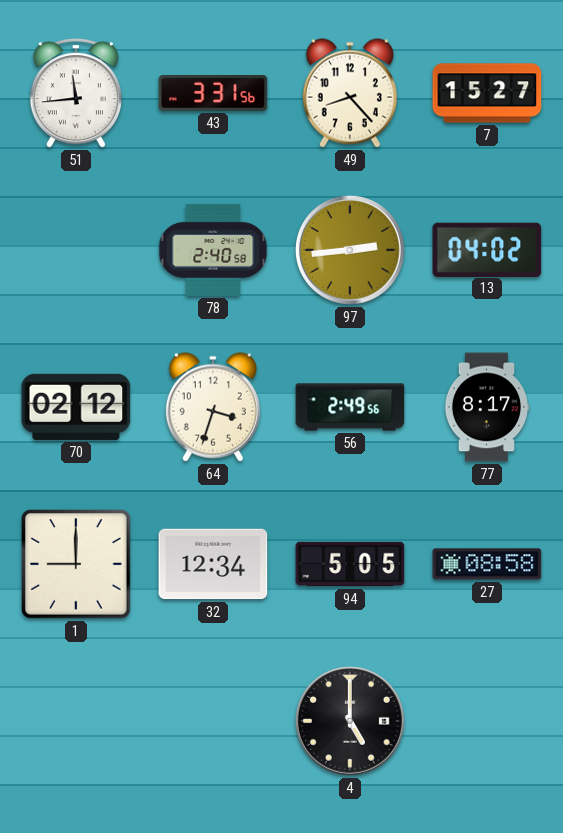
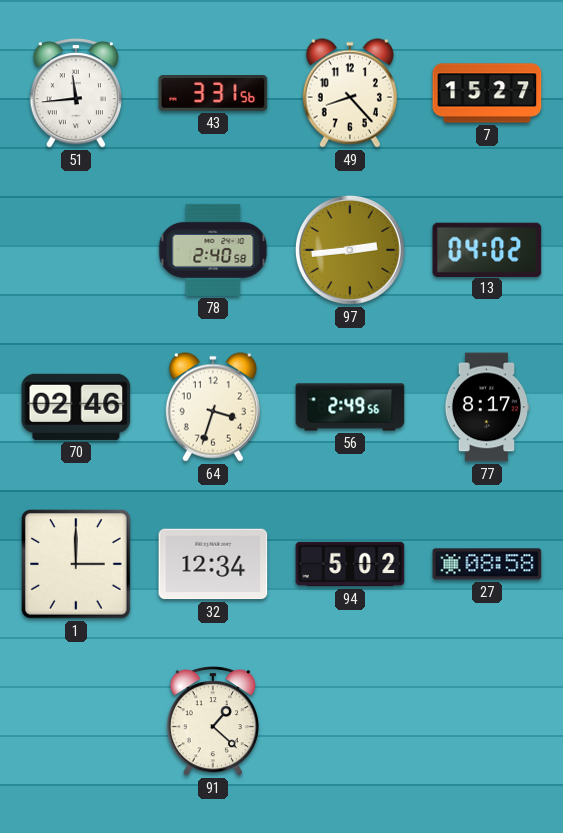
70: 02:12 -> 02:46
1: 9:00 -> 3:00
94: 5:05 -> 5:02
91: none -> 1:22
4: 5:00 -> none
